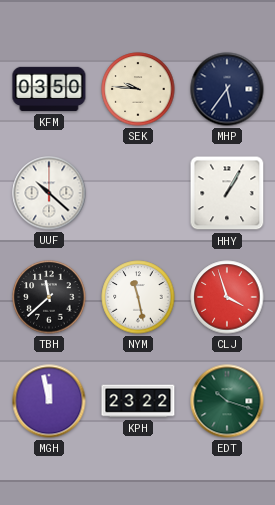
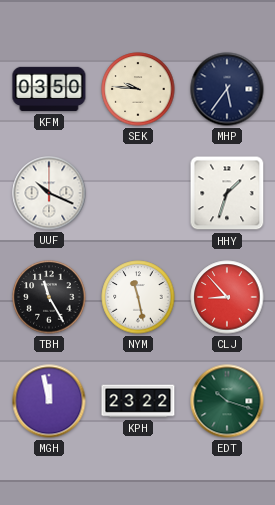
UUF: 10:22 -> 10:19
HHY: 1:05 -> 1:33
TBH: 11:38 -> 11:25
CLJ: 3:57 -> 8:53
